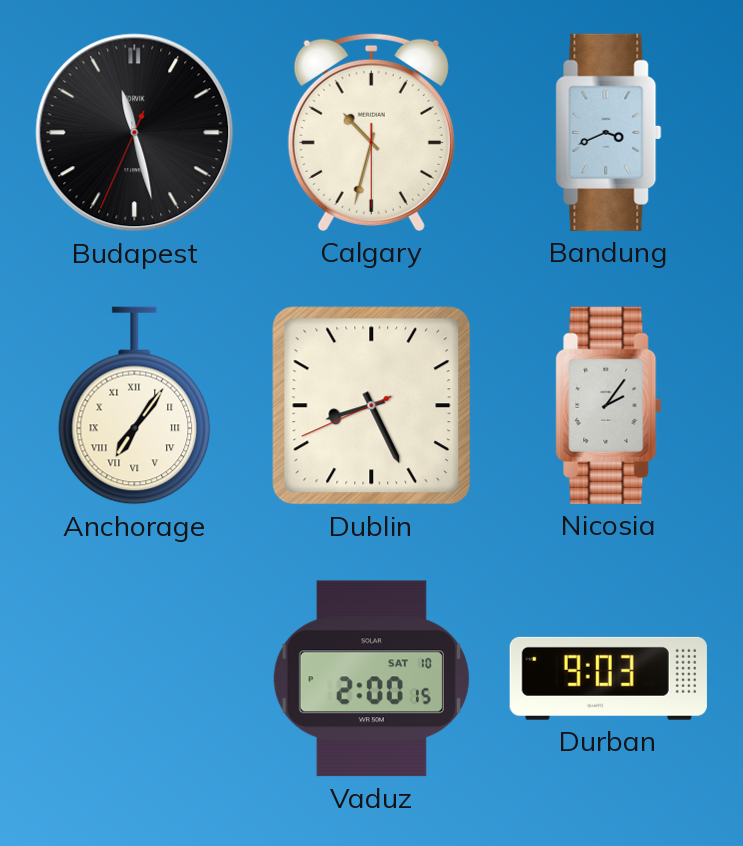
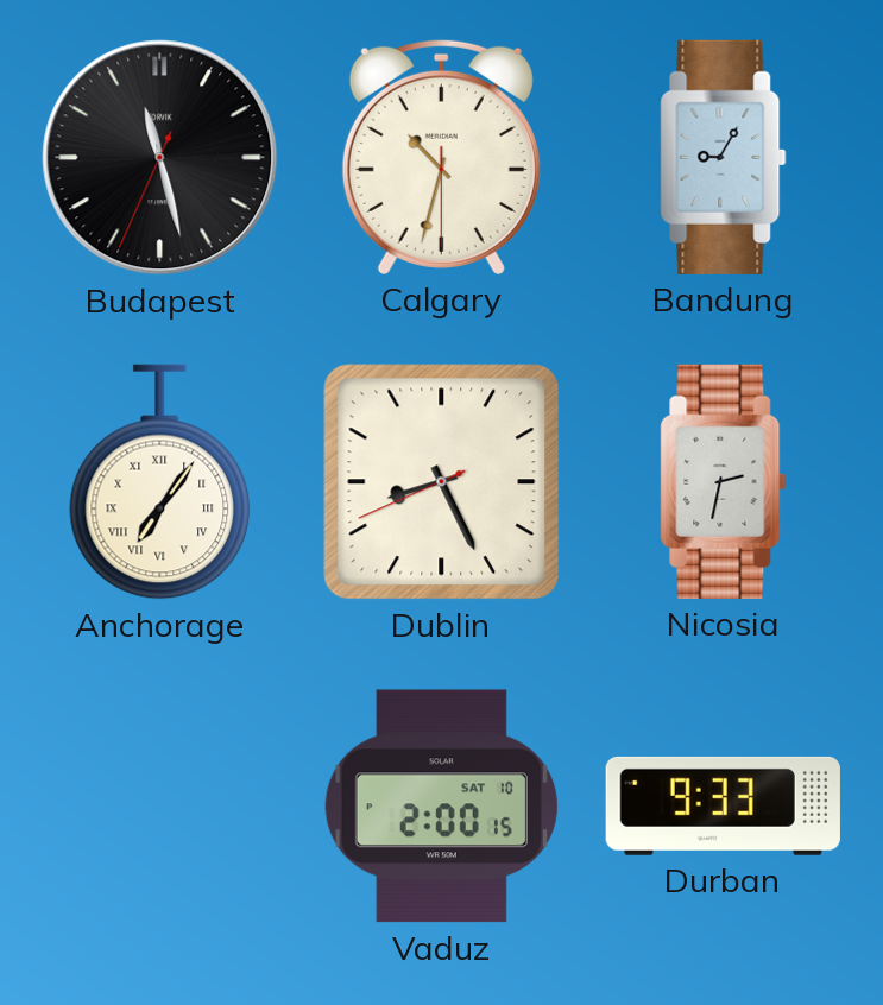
Bandung: 3:41 -> 9:05
Nicosia: 2:06 -> 2:32
Durban: 9:03 -> 9:33
